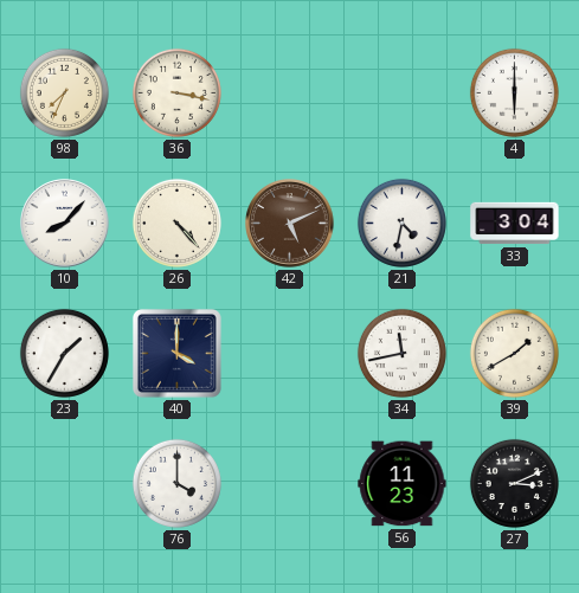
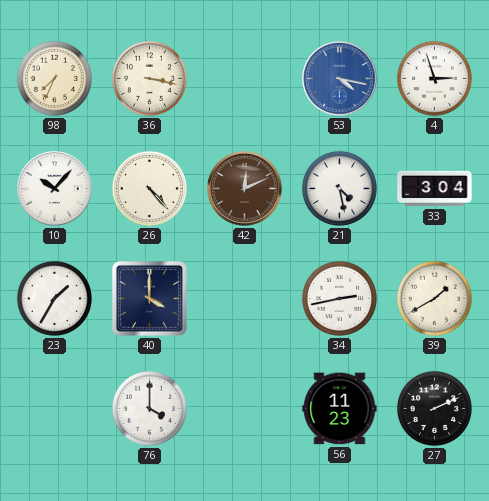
53: none -> 4:17
4: 6:00 -> 2:57
10: 8:07 -> 10:07
42: 5:11 -> 12:11
21: 4:32 -> 4:28
34: 11:43 -> 2:43
27: 3:11 -> 2:11
